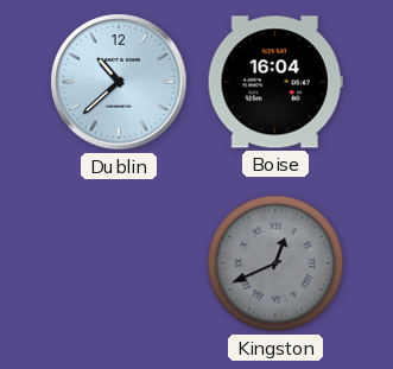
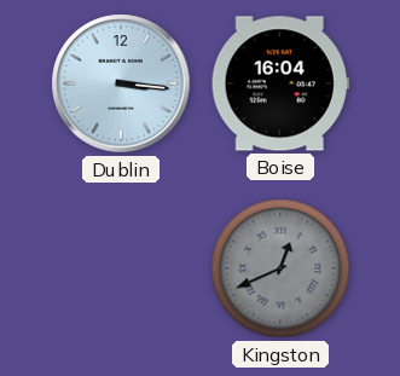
Dublin: 10:38 -> 3:16
